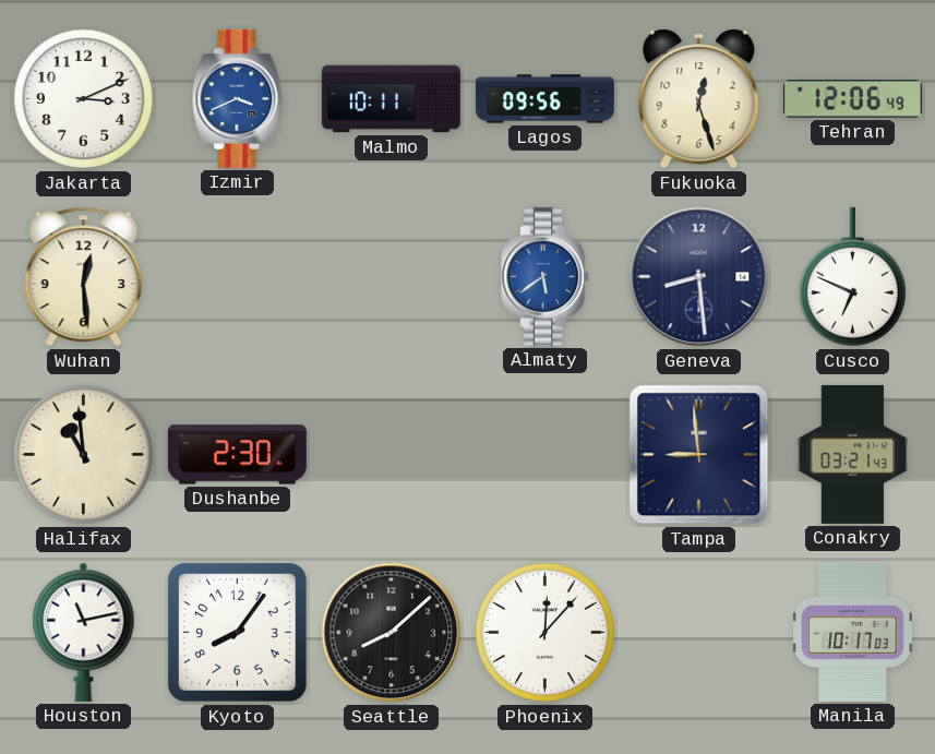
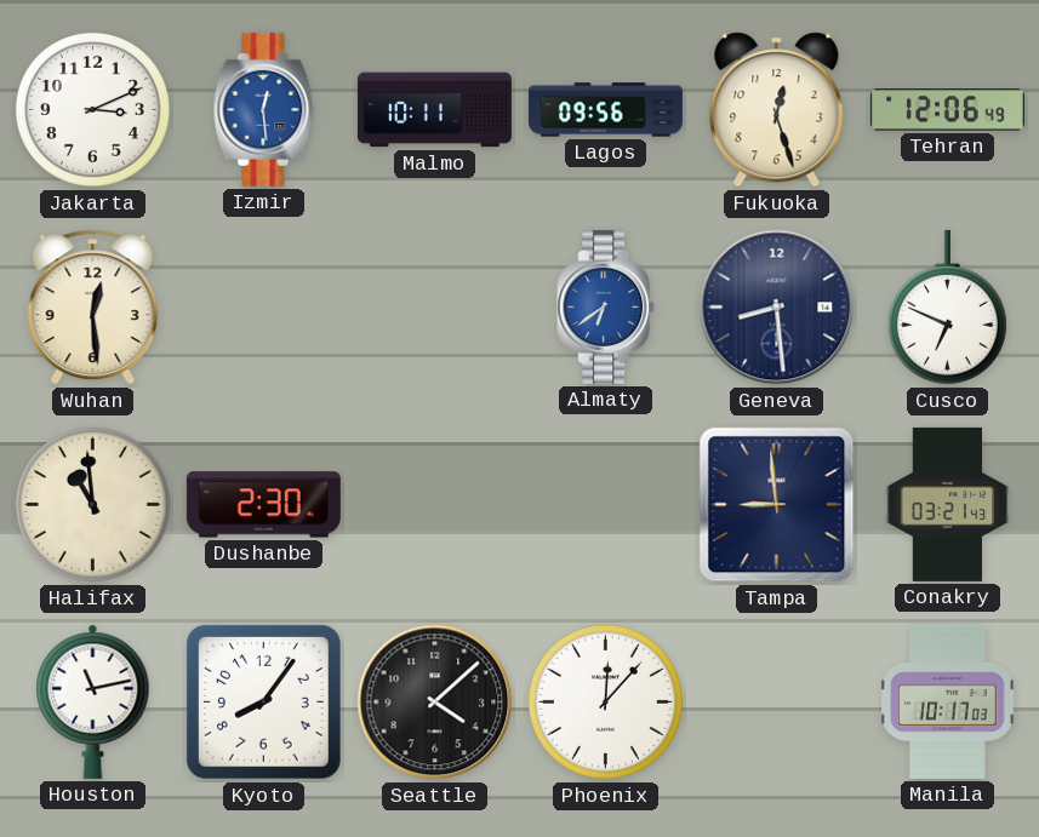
Izmir: 3:41 -> 12:29
Almaty: 5:39 -> 6:39
Seattle: 8:08 -> 4:08
